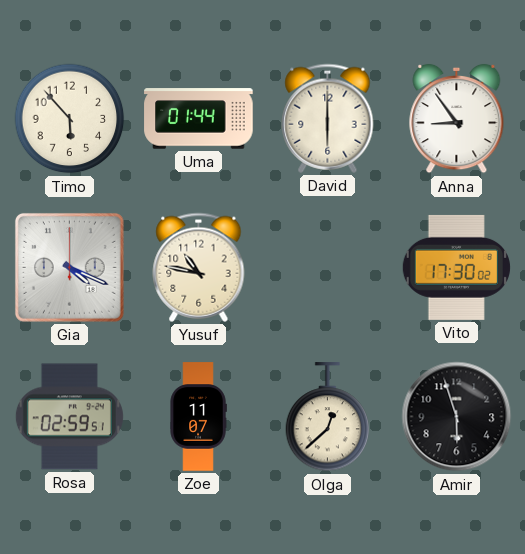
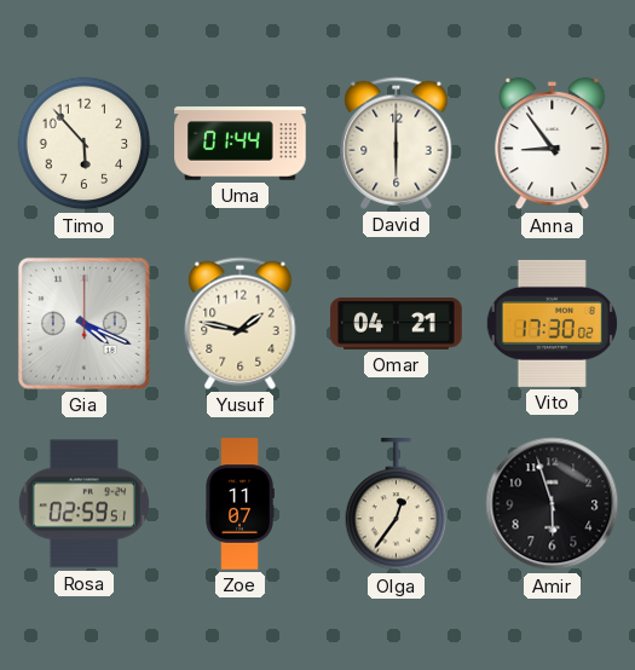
Yusuf: 10:47 -> 1:47
Omar: none -> 04:21
Olga: 12:38 -> 12:36
